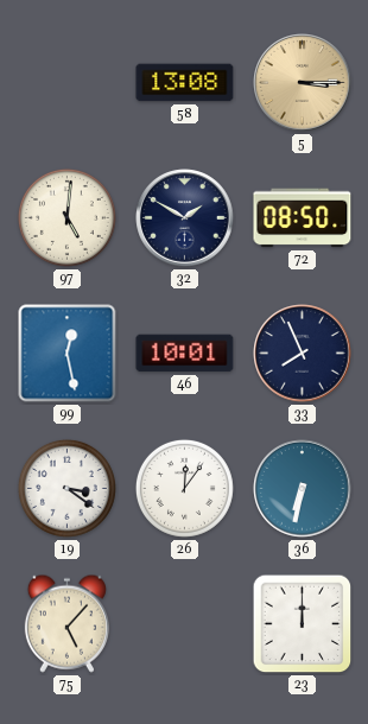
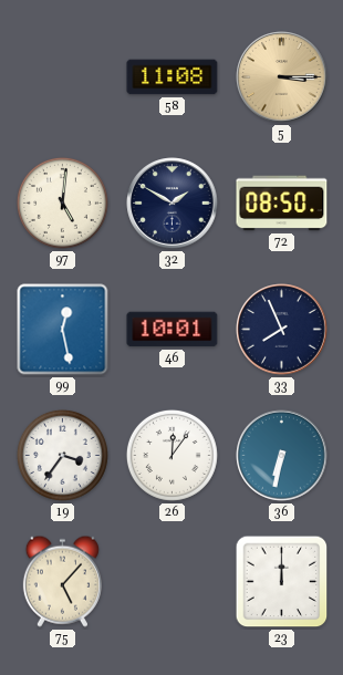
58: 13:08 -> 11:08
19: 3:21 -> 3:36
